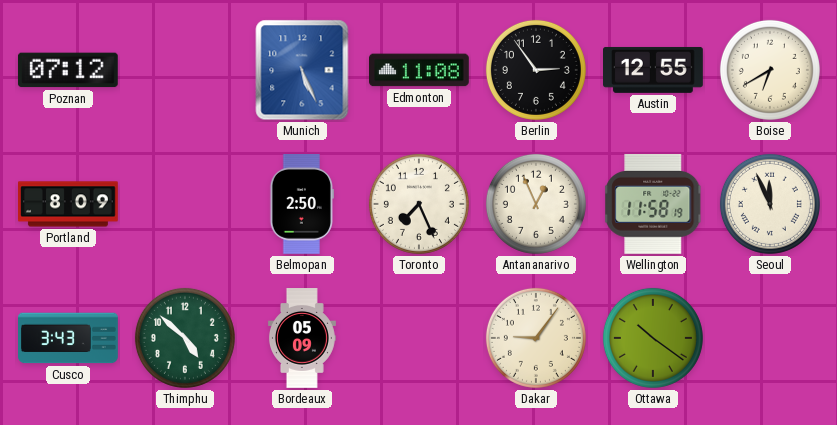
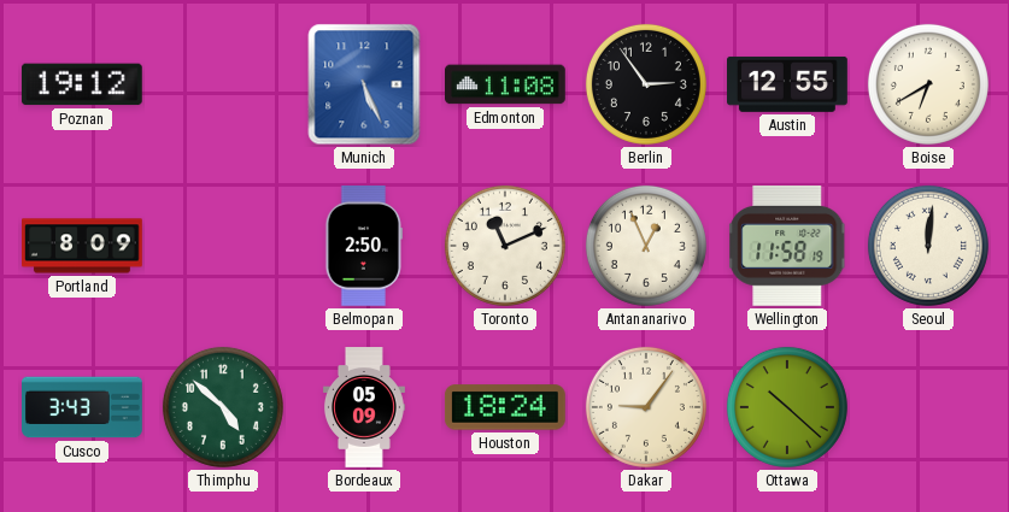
Poznan: 07:12 -> 19:12
Toronto: 7:26 -> 11:11
Seoul: 11:56 -> 12:01
Houston: none -> 18:24
Ottawa: 10:21 -> 10:22
